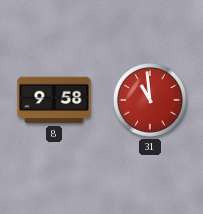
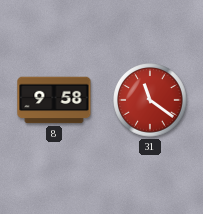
31: 10:59 -> 11:21
